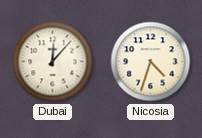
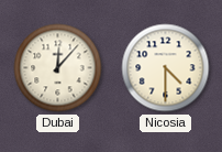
Nicosia: 4:33 -> 4:30
